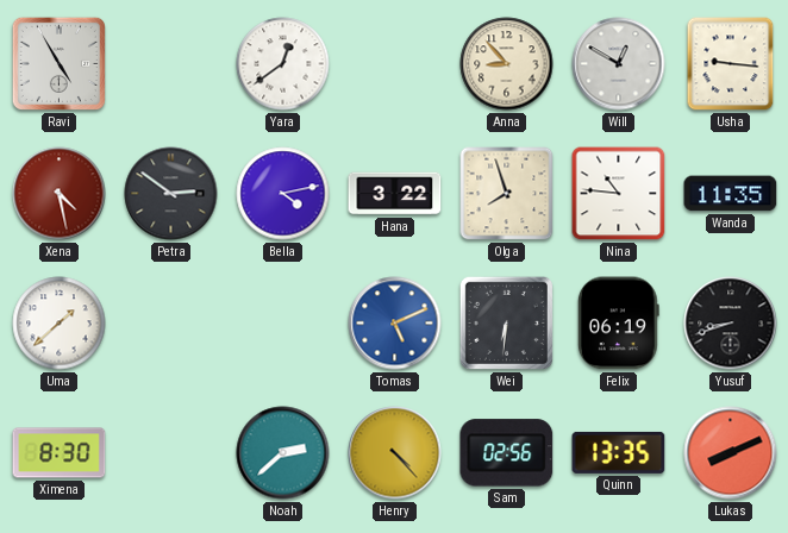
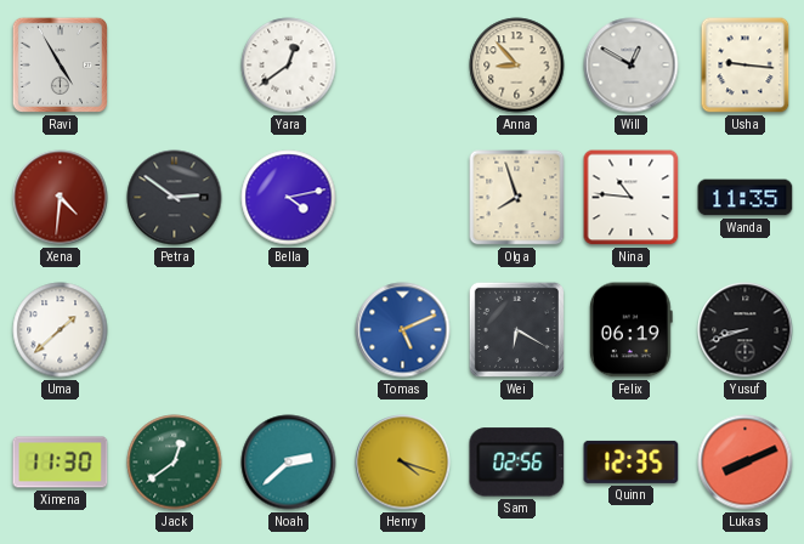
Xena: 4:28 -> 4:31
Hana: 3:22 -> none
Wei: 6:31 -> 6:20
Ximena: 8:30 -> 11:30
Jack: none -> 12:39
Henry: 4:23 -> 4:18
Quinn: 13:35 -> 12:35
